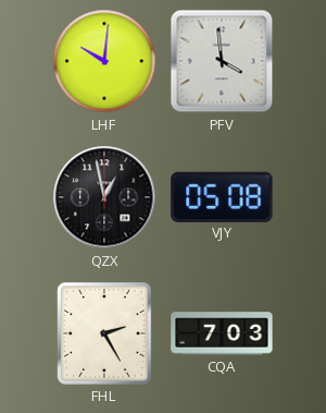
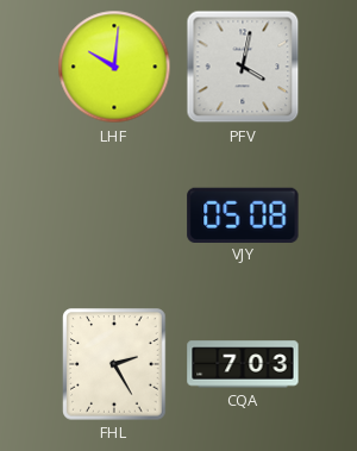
PFV: 3:59 -> 4:02
QZX: 12:58 -> none
